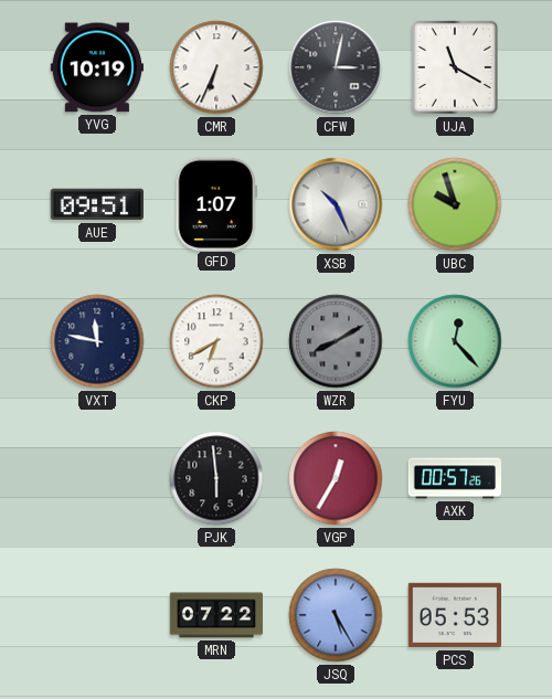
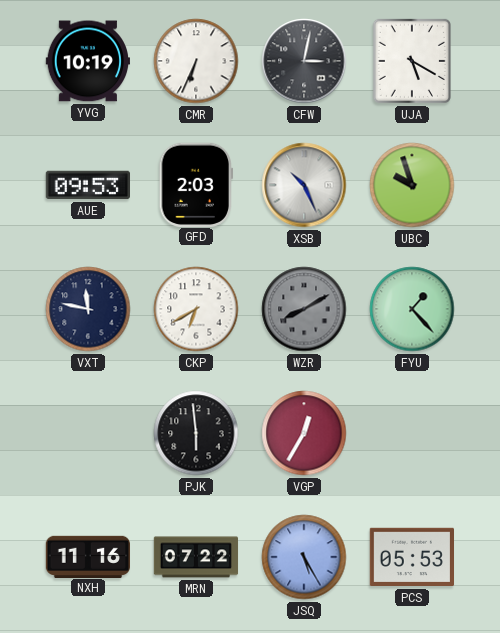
UJA: 11:20 -> 5:20
AUE: 09:51 -> 09:53
GFD: 1:07 -> 2:03
FYU: 12:23 -> 1:23
AXK: 00:57 -> none
NXH: none -> 11:16
